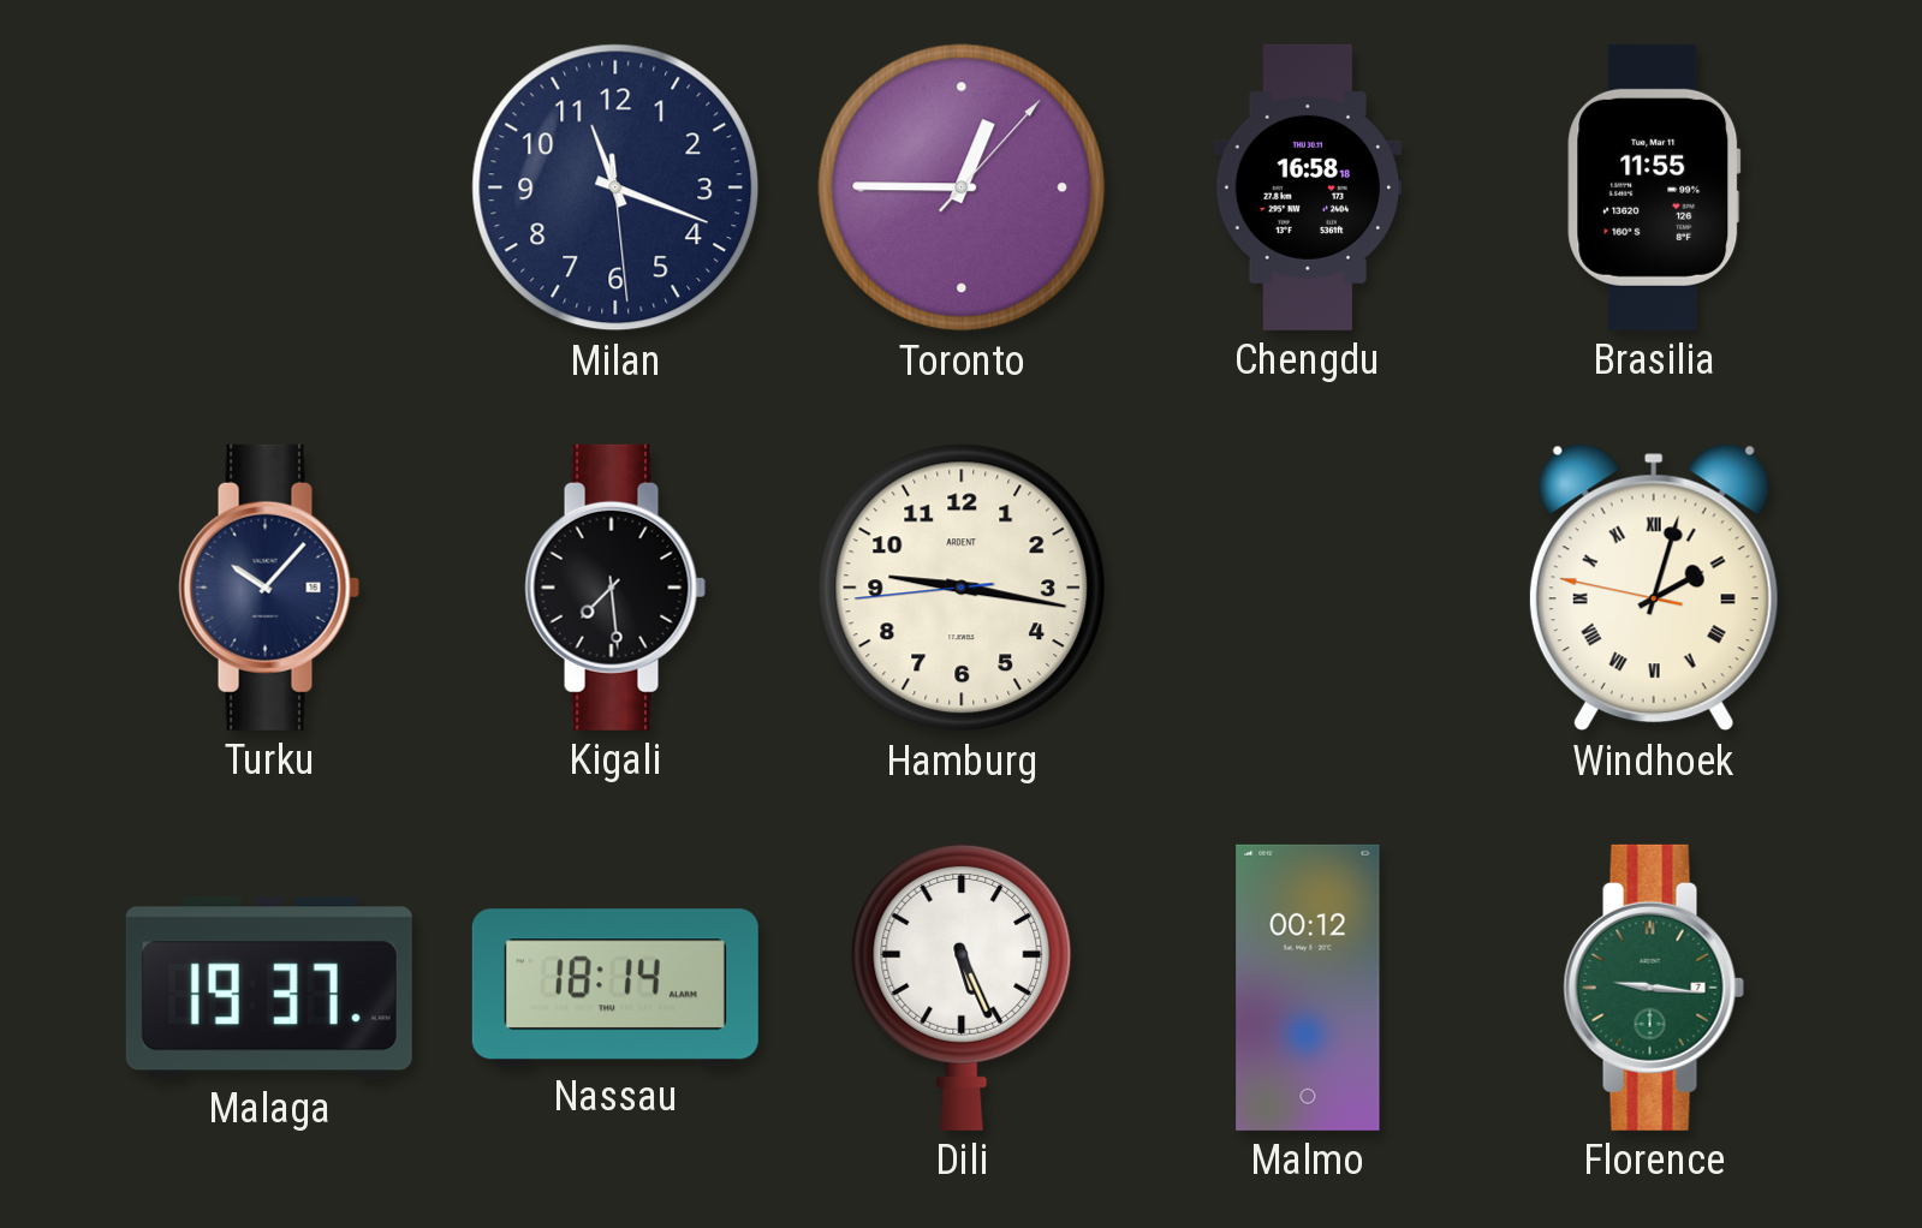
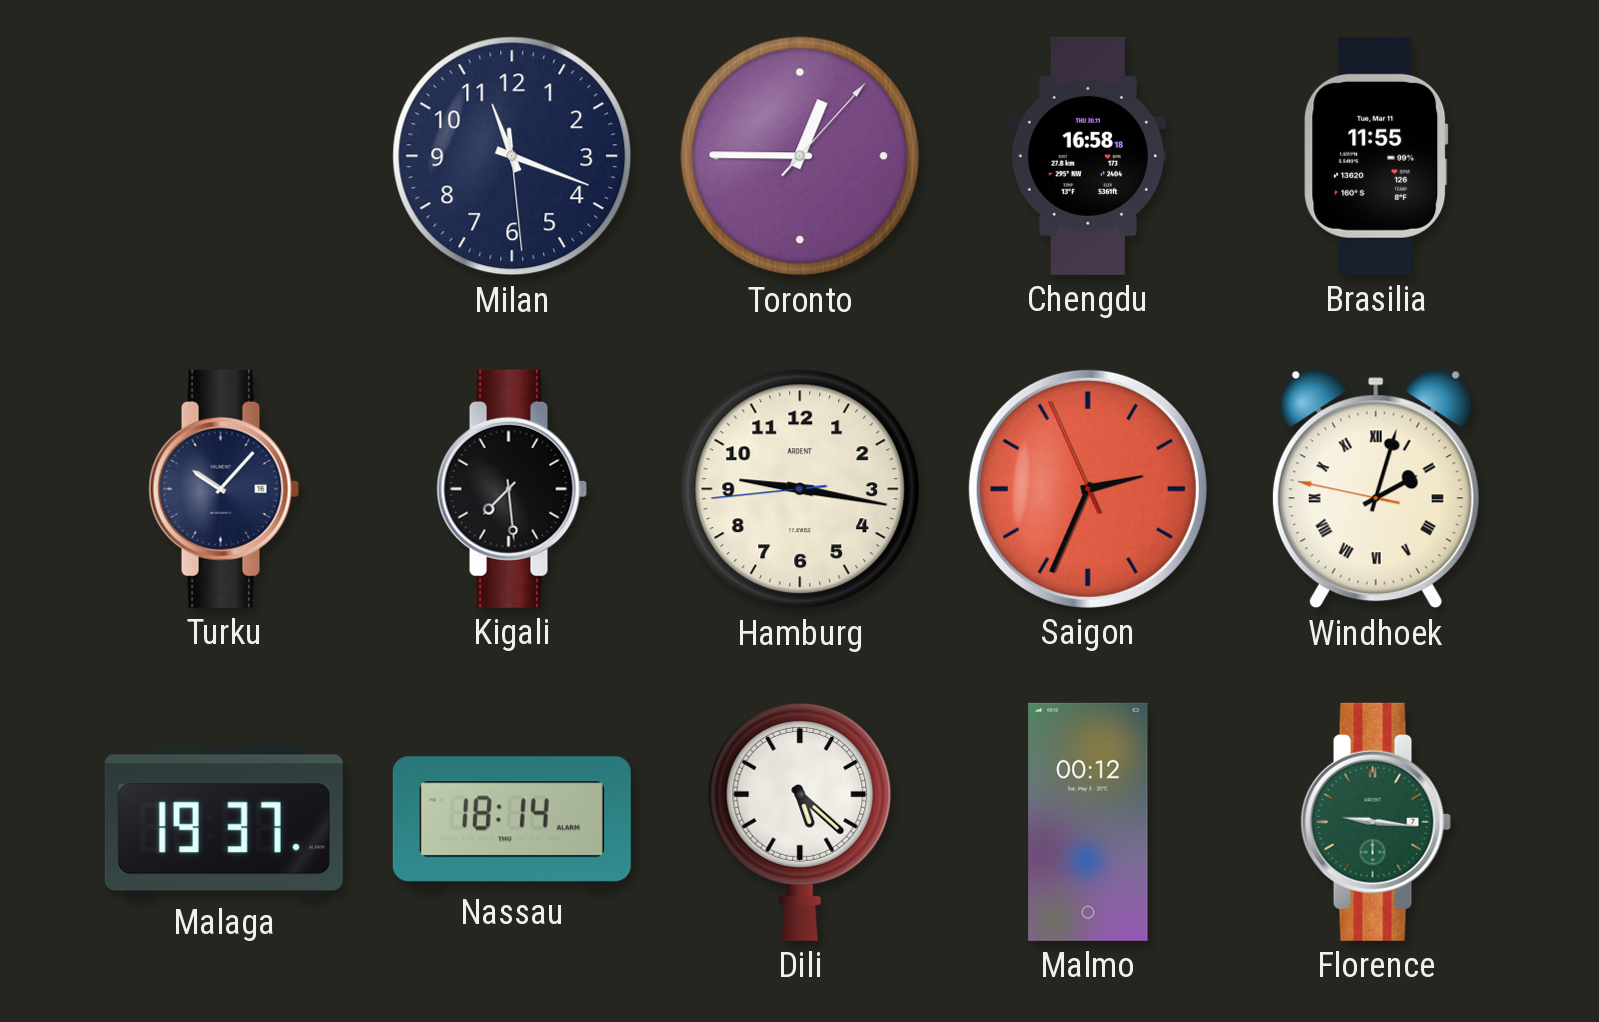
Saigon: none -> 2:33
Dili: 5:26 -> 5:22
